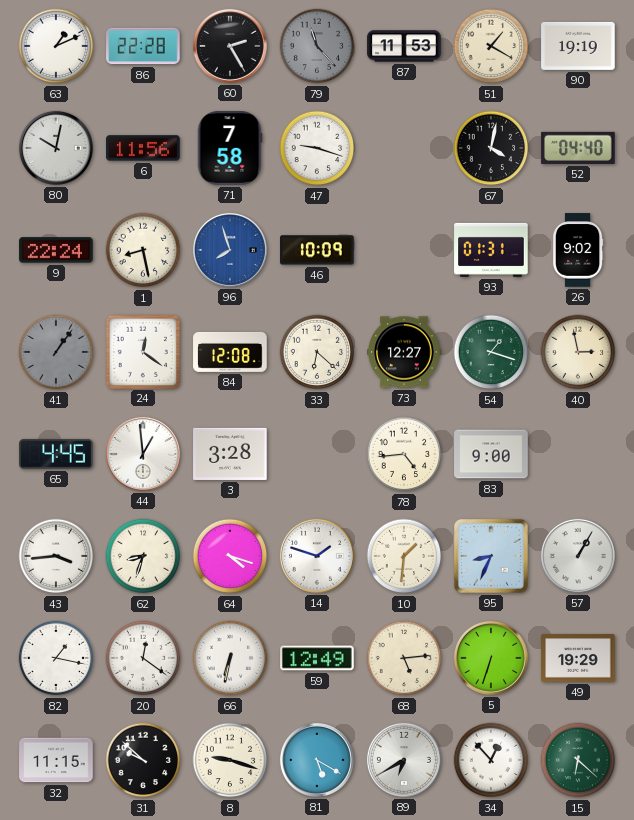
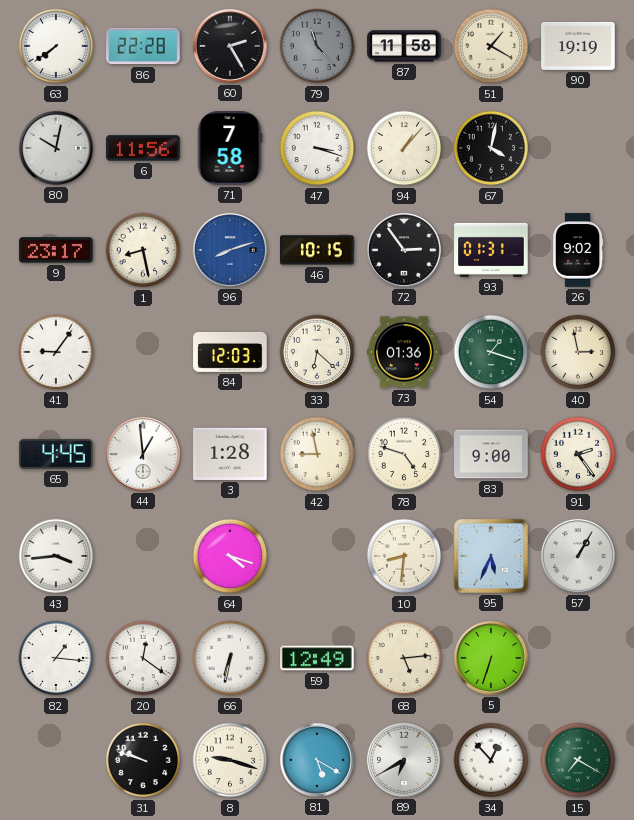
63: 1:11 -> 7:39
87: 11:53 -> 11:58
47: 9:18 -> 3:18
94: none -> 1:07
52: 04:40 -> none
9: 22:24 -> 23:17
96: 7:57 -> 8:12
46: 10:09 -> 10:15
72: none -> 2:54
41: 1:06 -> 9:06
41 dial: grey -> white
24: 12:21 -> none
84: 12:08 -> 12:03
73: 12:27 -> 01:36
3: 3:28 -> 1:28
42: none -> 8:58
78: 4:44 -> 4:48
91: none -> 2:24
62: 8:33 -> none
14: 1:48 -> none
10: 1:31 -> 8:31
95: 8:34 -> 5:34
82: 1:17 -> 1:16
49: 19:29 -> none
32: 11:15 -> none
31: 9:52 -> 9:48
15: 6:22 -> 7:20
